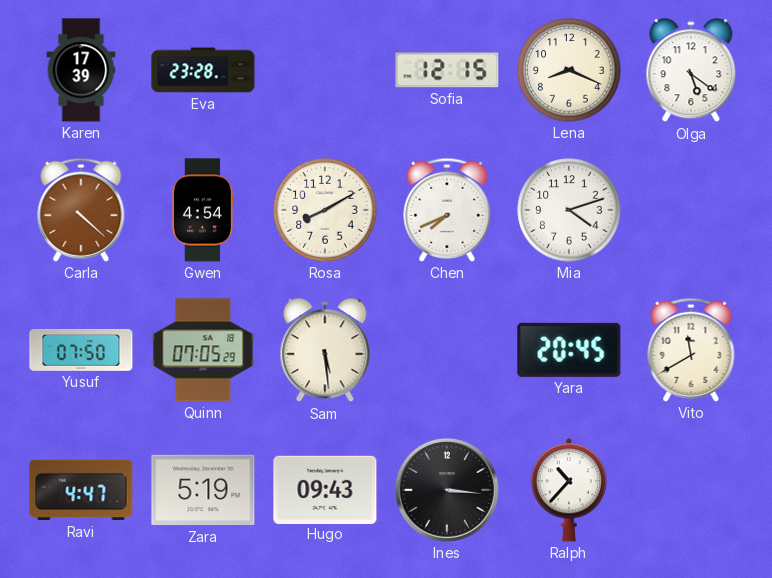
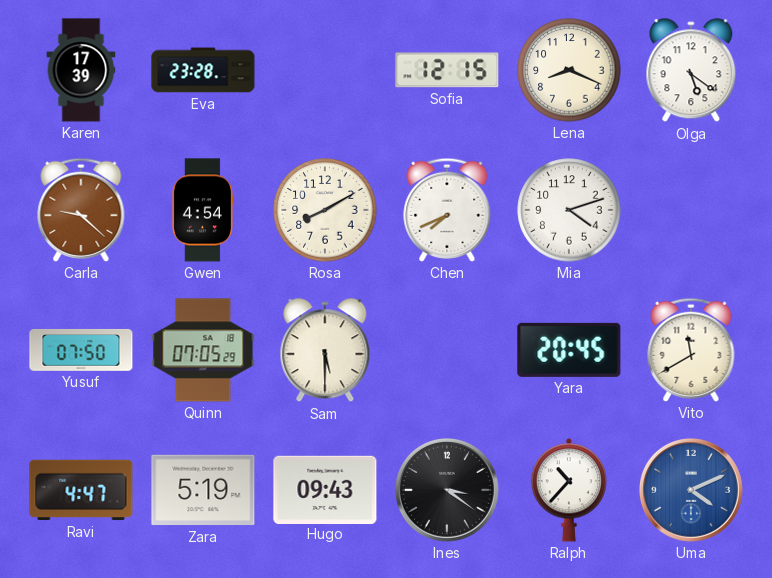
Carla: 4:22 -> 9:22
Sam: 5:29 -> 5:30
Ines: 3:16 -> 3:21
Uma: none -> 4:11
